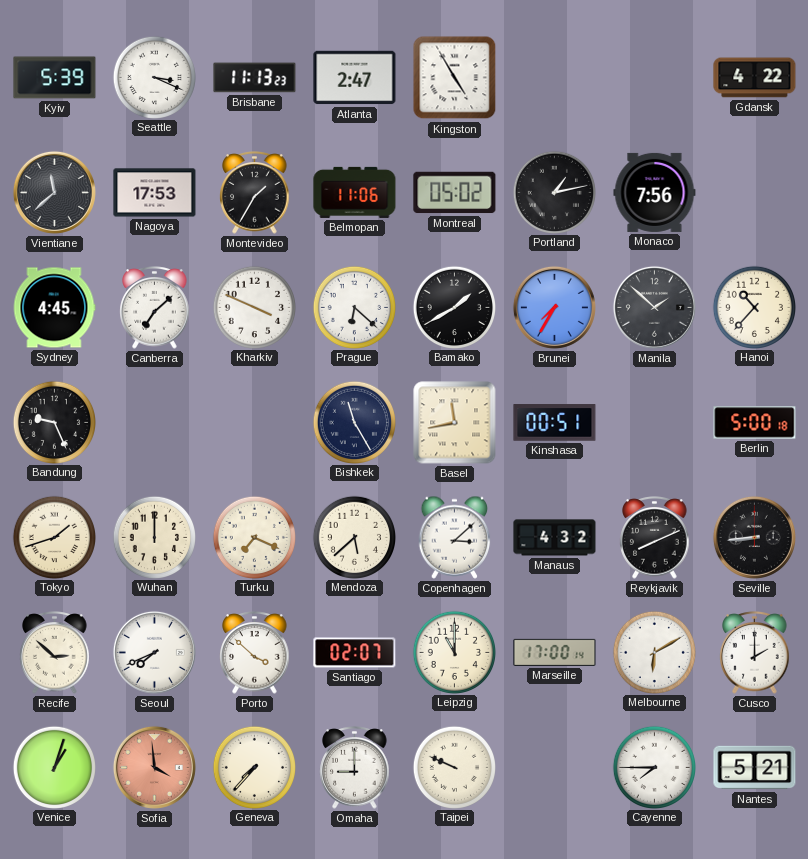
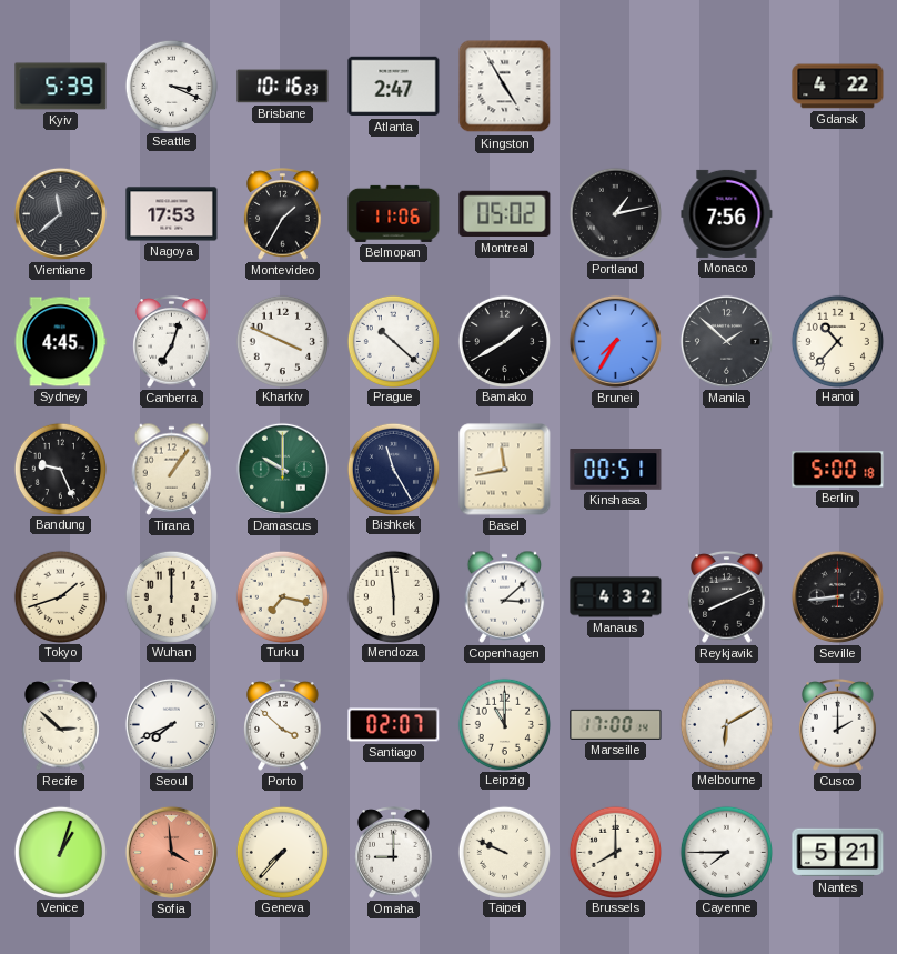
Brisbane: 11:13 -> 10:16
Canberra: 7:08 -> 7:03
Prague: 6:22 -> 10:22
Tirana: none -> 1:06
Damascus: none -> 10:00
Turku: 7:19 -> 7:17
Mendoza: 5:38 -> 5:59
Brussels: none -> 8:00
